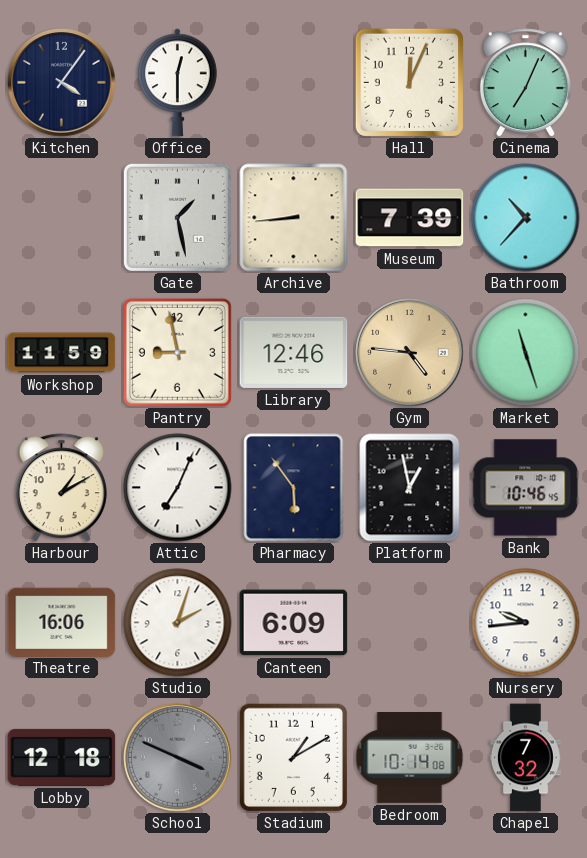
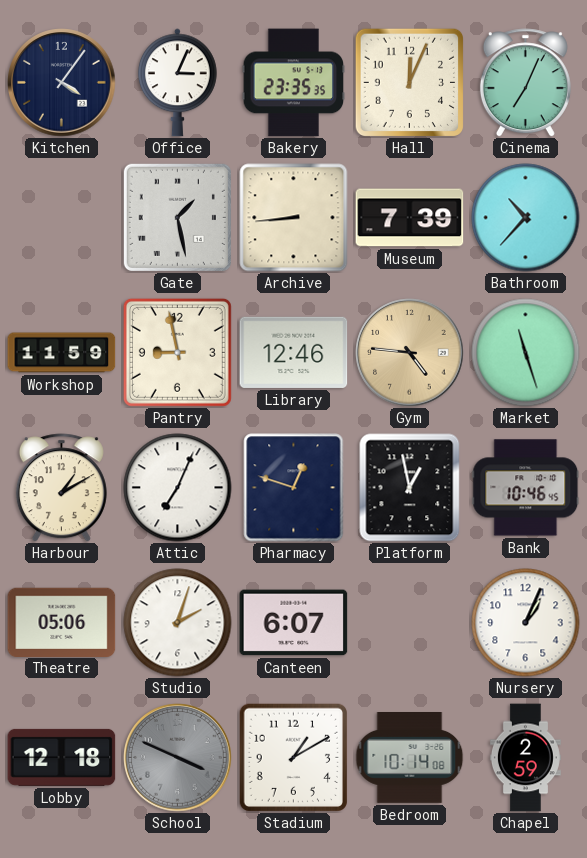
Office: 12:30 -> 3:04
Bakery: none -> 23:35
Pharmacy: 5:54 -> 12:48
Theatre: 16:06 -> 05:06
Canteen: 6:09 -> 6:07
Nursery: 9:44 -> 1:04
Chapel: 7:32 -> 2:59
